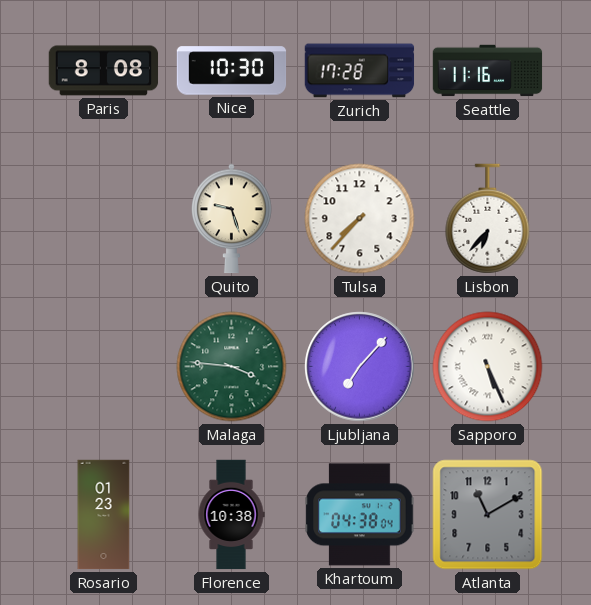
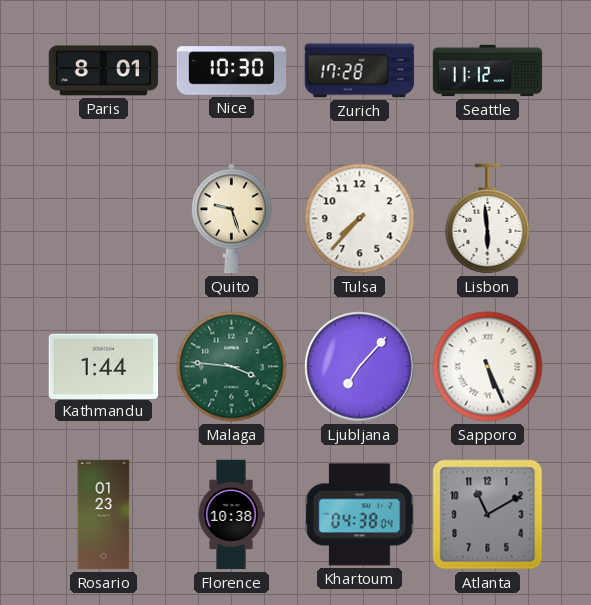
Paris: 8:08 -> 8:01
Seattle: 11:16 -> 11:12
Lisbon: 6:37 -> 5:59
Kathmandu: none -> 1:44
